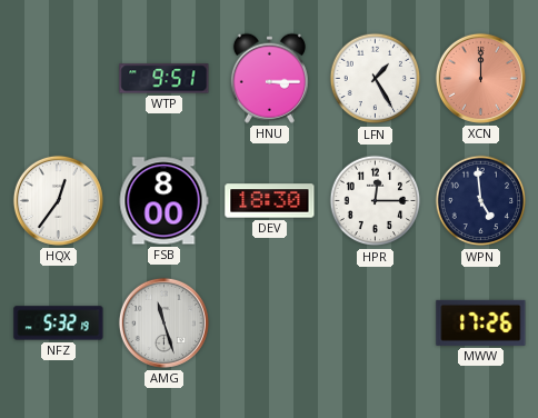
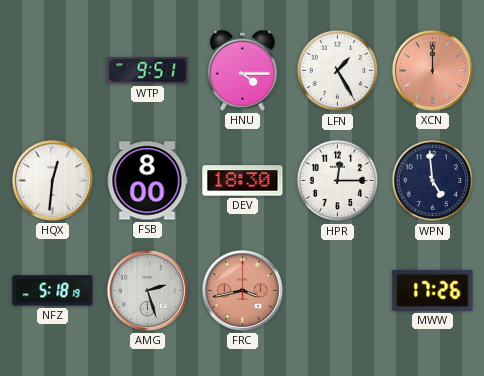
HNU: 3:15 -> 4:15
HQX: 12:36 -> 12:31
NFZ: 5:32 -> 5:18
AMG: 11:27 -> 2:27
FRC: none -> 3:43
